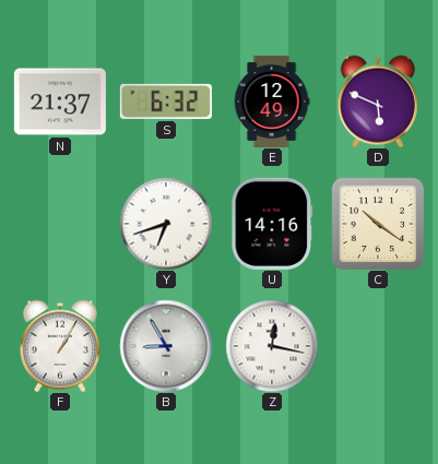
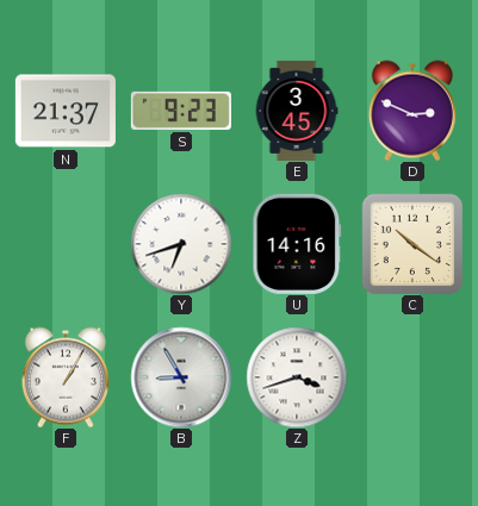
S: 6:32 -> 9:23
E: 12:49 -> 3:45
D: 5:49 -> 2:49
Z: 12:17 -> 3:42
